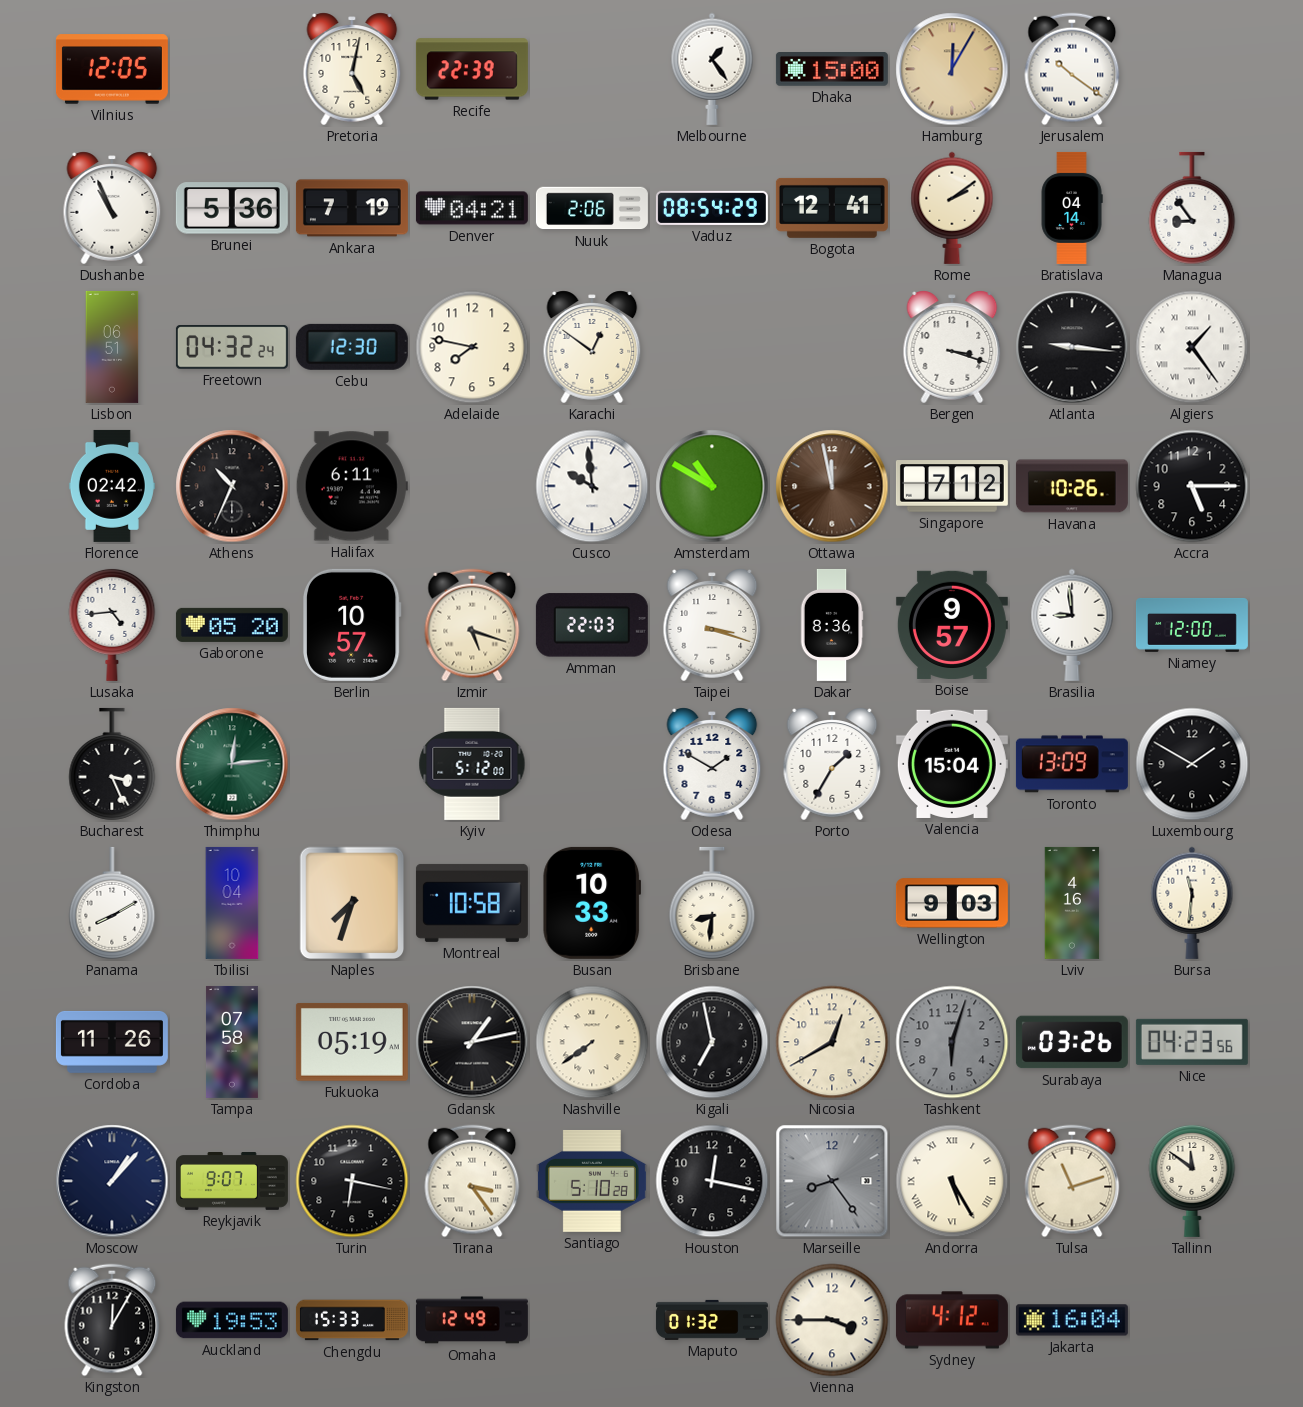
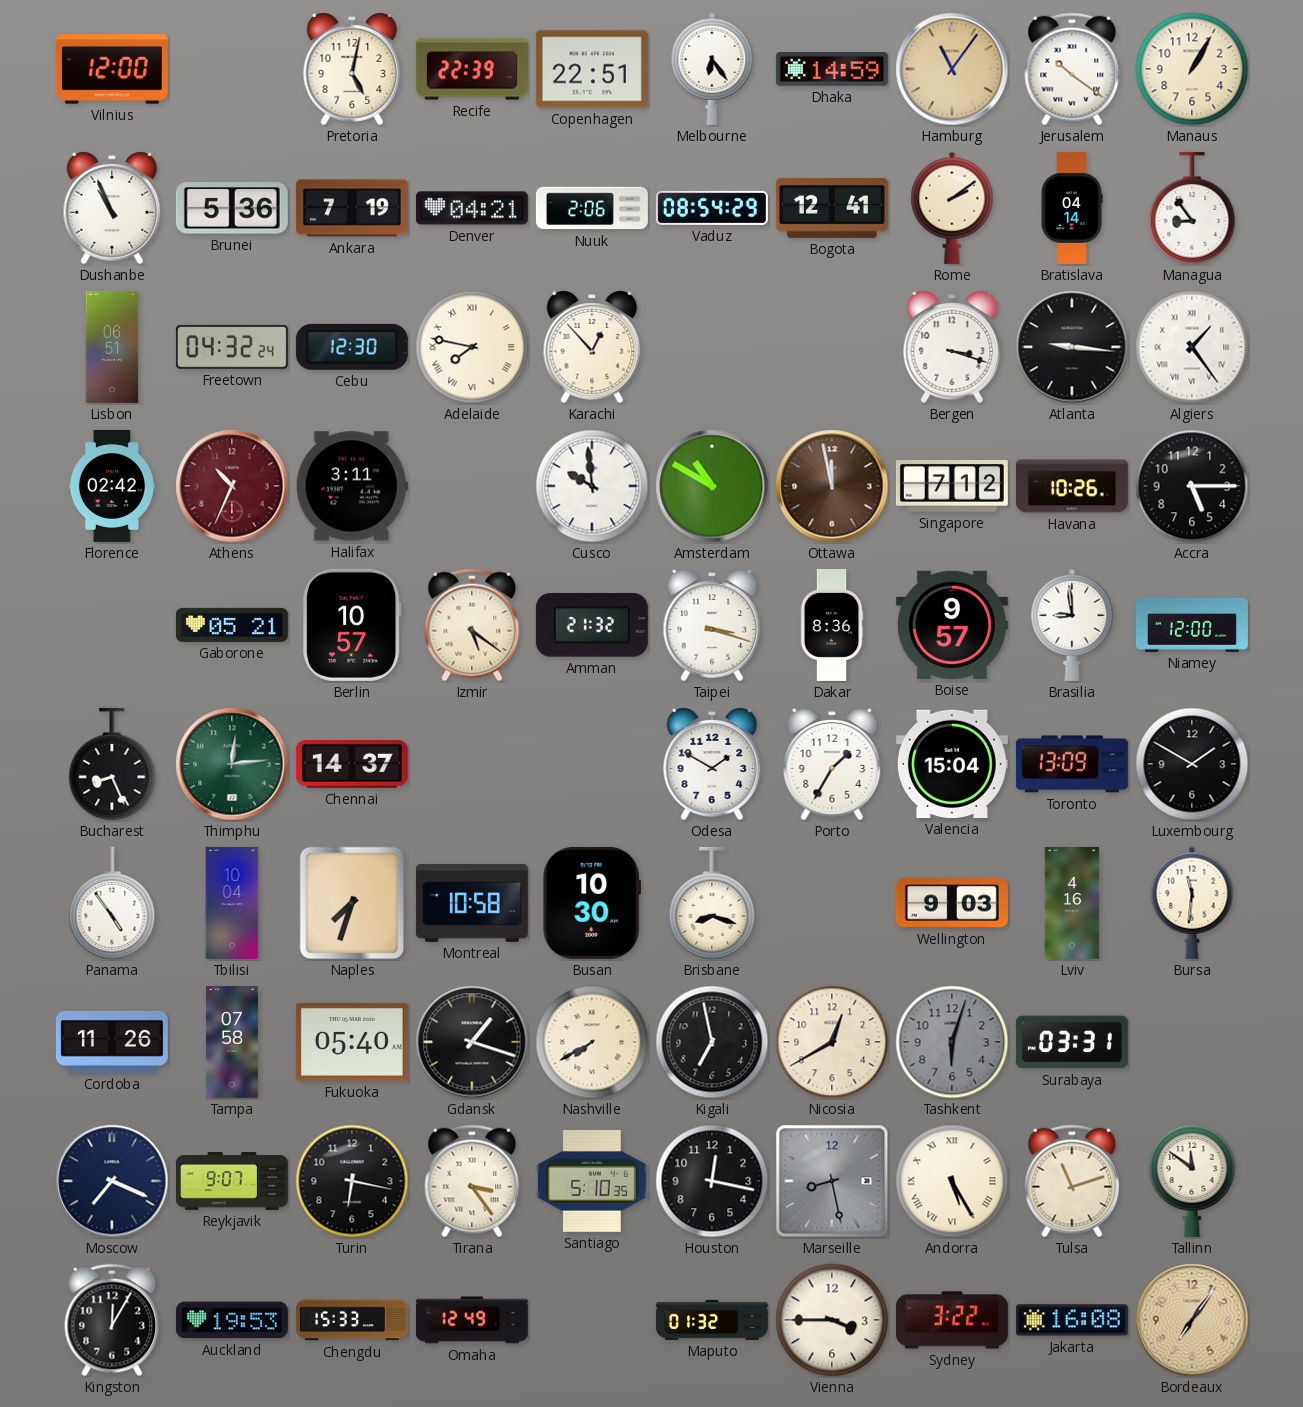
Vilnius: 12:05 -> 12:00
Copenhagen: none -> 22:51
Melbourne: 1:24 -> 6:24
Dhaka: 15:00 -> 14:59
Hamburg: 12:05 -> 11:06
Manaus: none -> 1:05
Adelaide numerals: Arabic -> Roman
Karachi: 12:51 -> 12:53
Athens dial: black -> burgundy
Halifax: 6:11 -> 3:11
Lusaka: 4:44 -> none
Gaborone: 05:20 -> 05:21
Izmir: 5:18 -> 5:21
Amman: 22:03 -> 21:32
Bucharest: 3:26 -> 8:26
Chennai: none -> 14:37
Kyiv: 5:12 -> none
Panama: 8:10 -> 4:54
Busan: 10:33 -> 10:30
Brisbane: 8:31 -> 8:18
Fukuoka: 05:19 -> 05:40
Gdansk: 1:13 -> 1:18
Nashville: 7:39 -> 7:40
Surabaya: 03:26 -> 03:31
Nice: 04:23 -> none
Moscow: 1:07 -> 7:19
Santiago: 5:10:28 -> 5:10:35
Marseille: 8:24 -> 8:28
Sydney: 4:12 -> 3:22
Jakarta: 16:04 -> 16:08
Bordeaux: none -> 7:06
